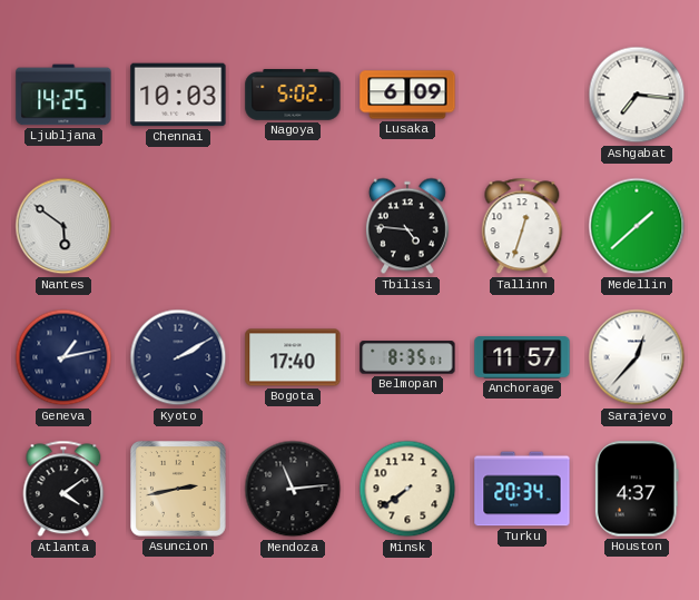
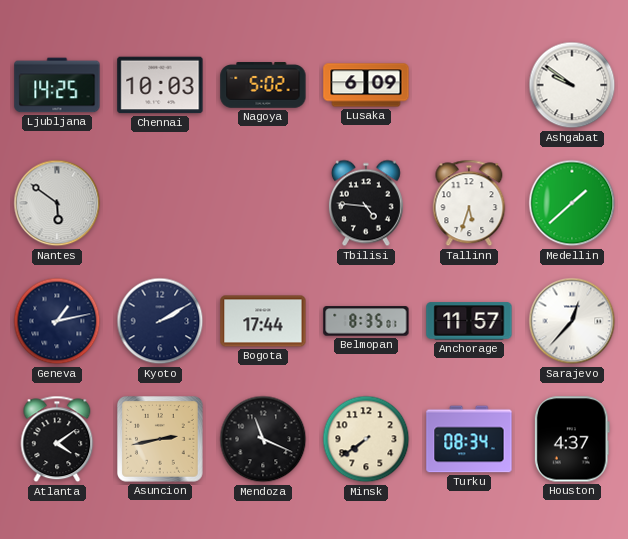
Ashgabat: 7:16 -> 9:51
Tallinn: 12:33 -> 5:33
Bogota: 17:40 -> 17:44
Mendoza: 11:14 -> 11:19
Turku: 20:34 -> 08:34
